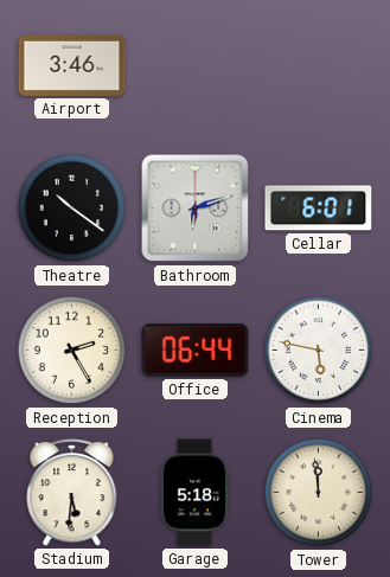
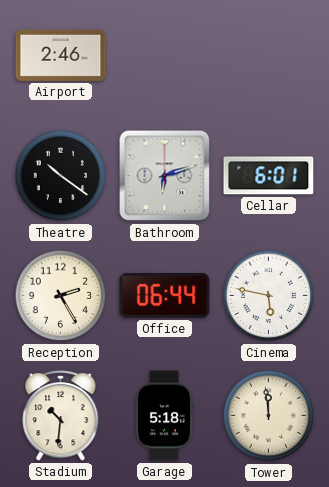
Airport: 3:46 -> 2:46
Stadium: 5:31 -> 10:31
